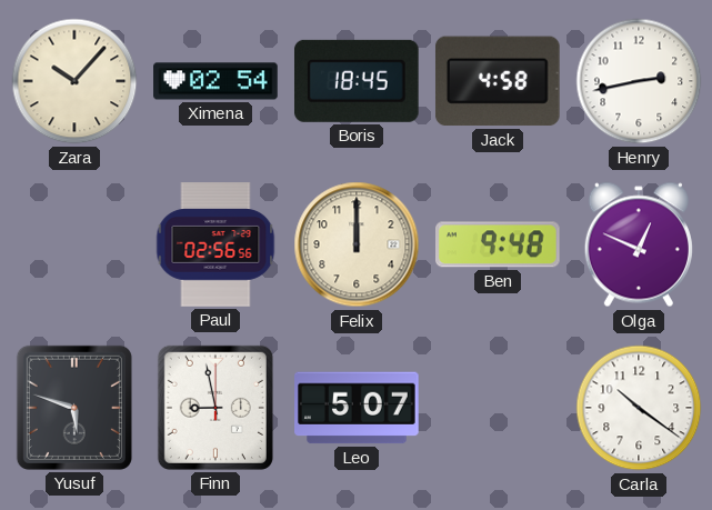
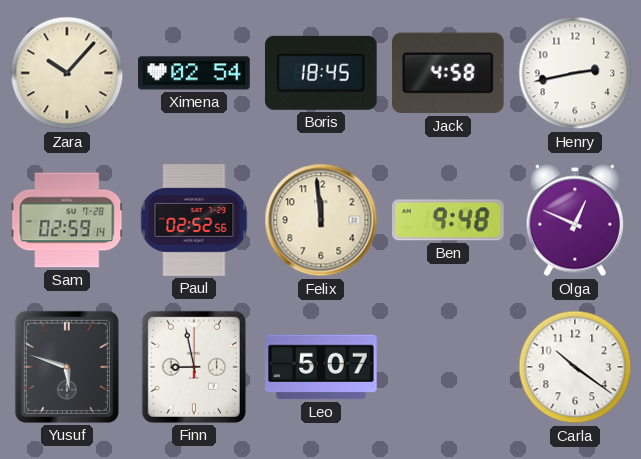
Sam: none -> 02:59
Paul: 02:56 -> 02:52
Felix: 12:00 -> 11:59
